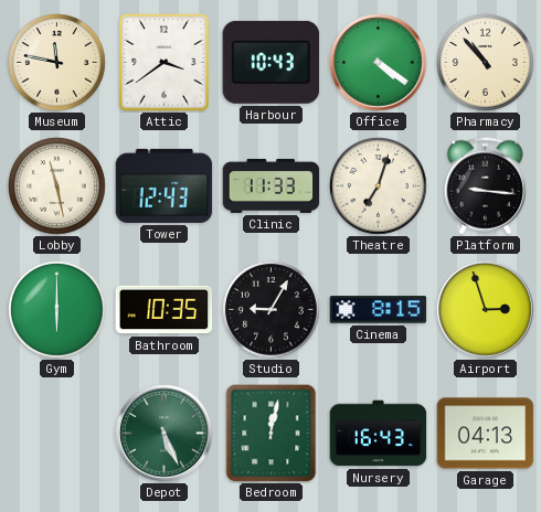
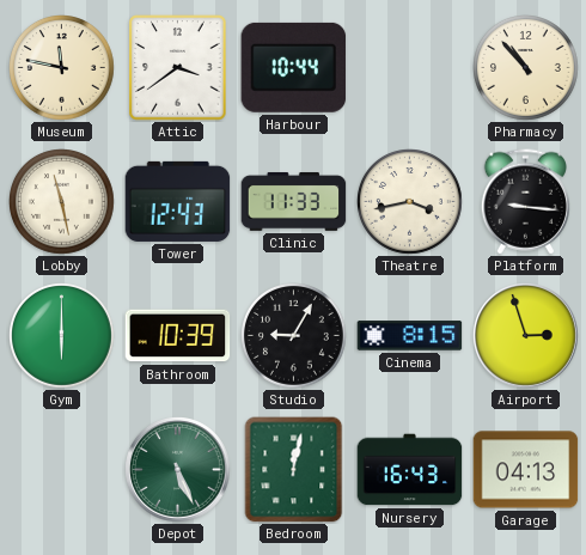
Harbour: 10:43 -> 10:44
Office: 4:21 -> none
Theatre: 7:03 -> 3:43
Bathroom: 10:35 -> 10:39
